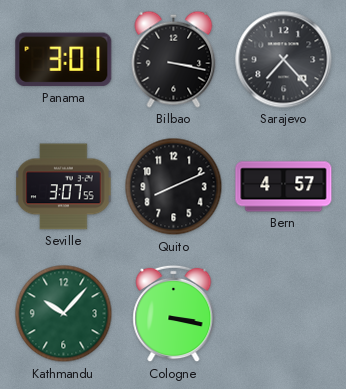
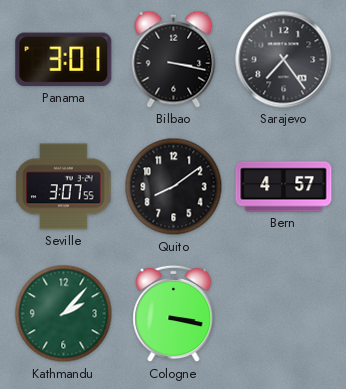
Sarajevo: 7:23 -> 7:24
Quito: 8:11 -> 8:09
Kathmandu: 10:07 -> 2:07
